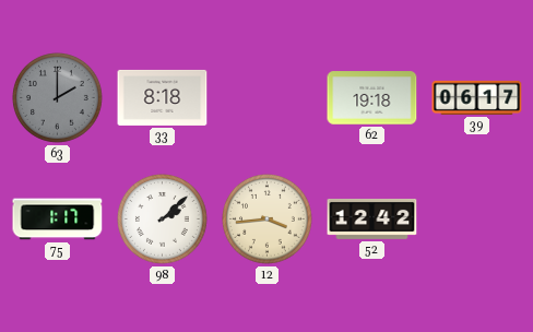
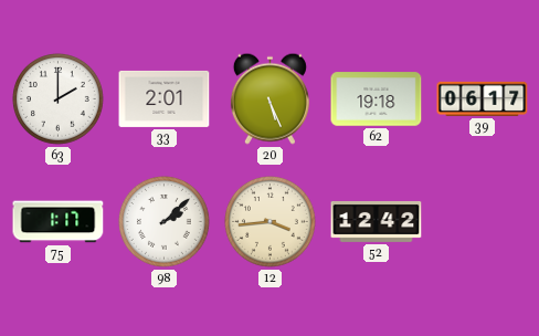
63 dial: grey -> white
33: 8:18 -> 2:01
20: none -> 5:26
